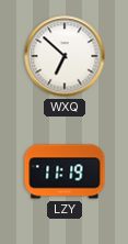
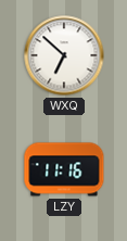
LZY: 11:19 -> 11:16
